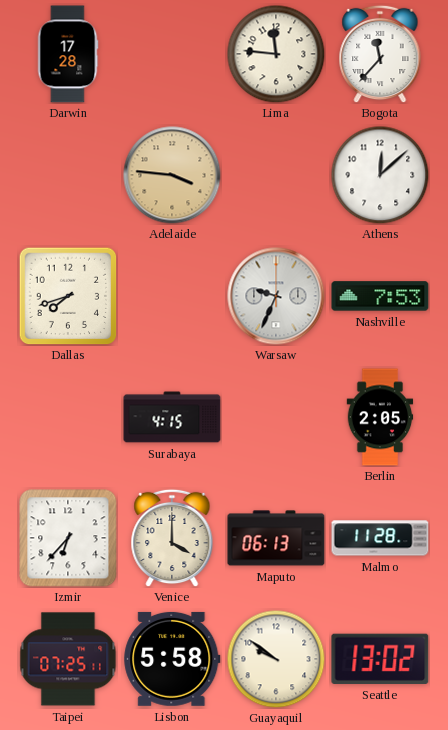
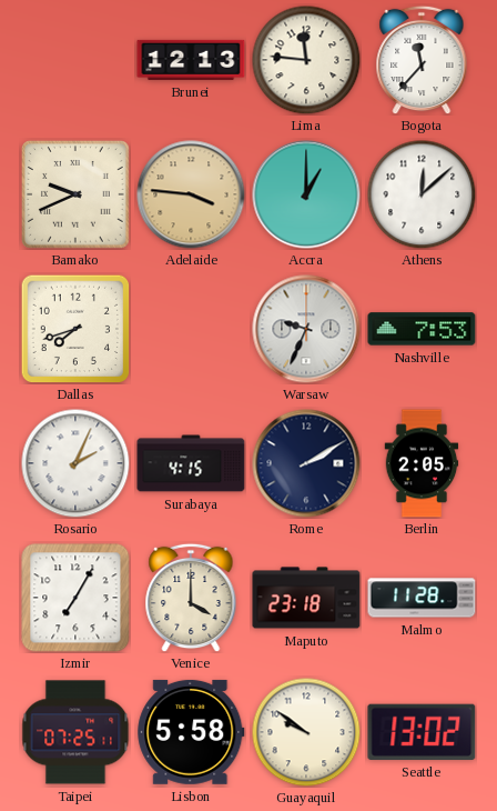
Darwin: 17:28 -> none
Brunei: none -> 12:13
Bamako: none -> 9:41
Accra: none -> 1:00
Rosario: none -> 2:04
Rome: none -> 2:10
Izmir: 6:37 -> 7:05
Maputo: 06:13 -> 23:18
